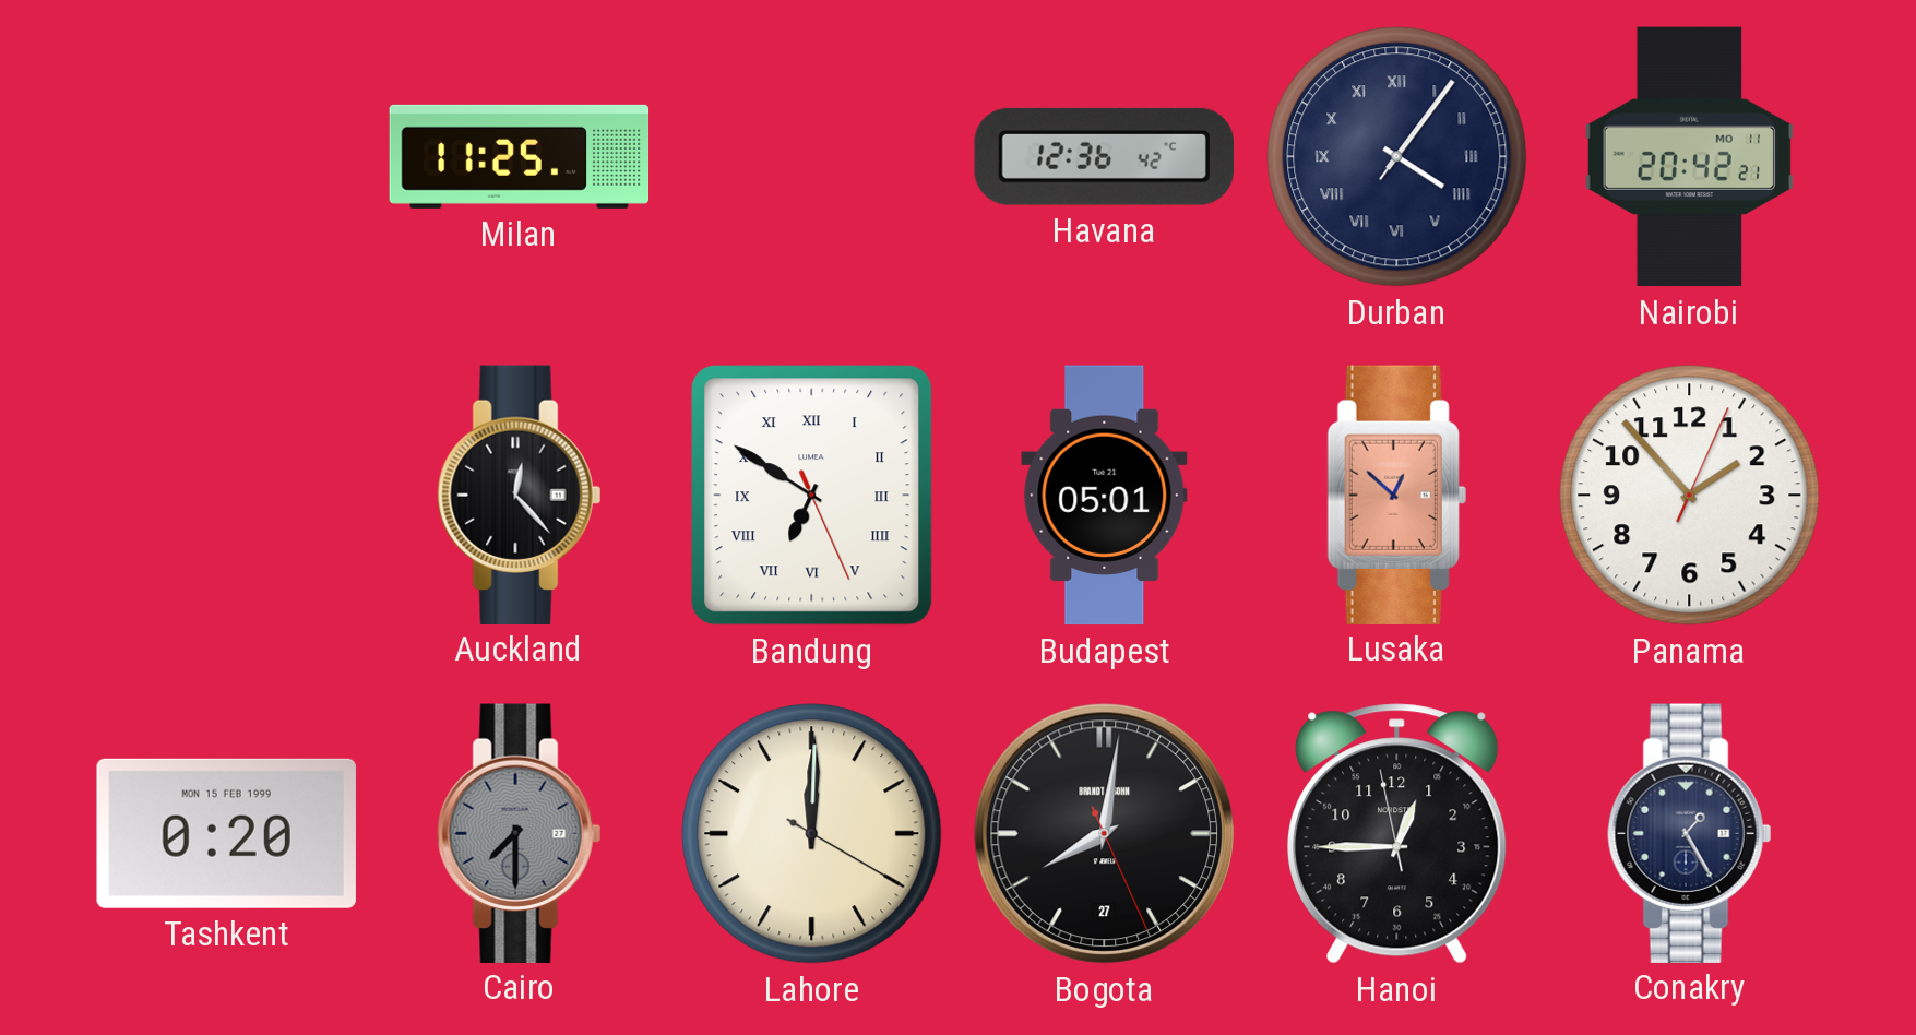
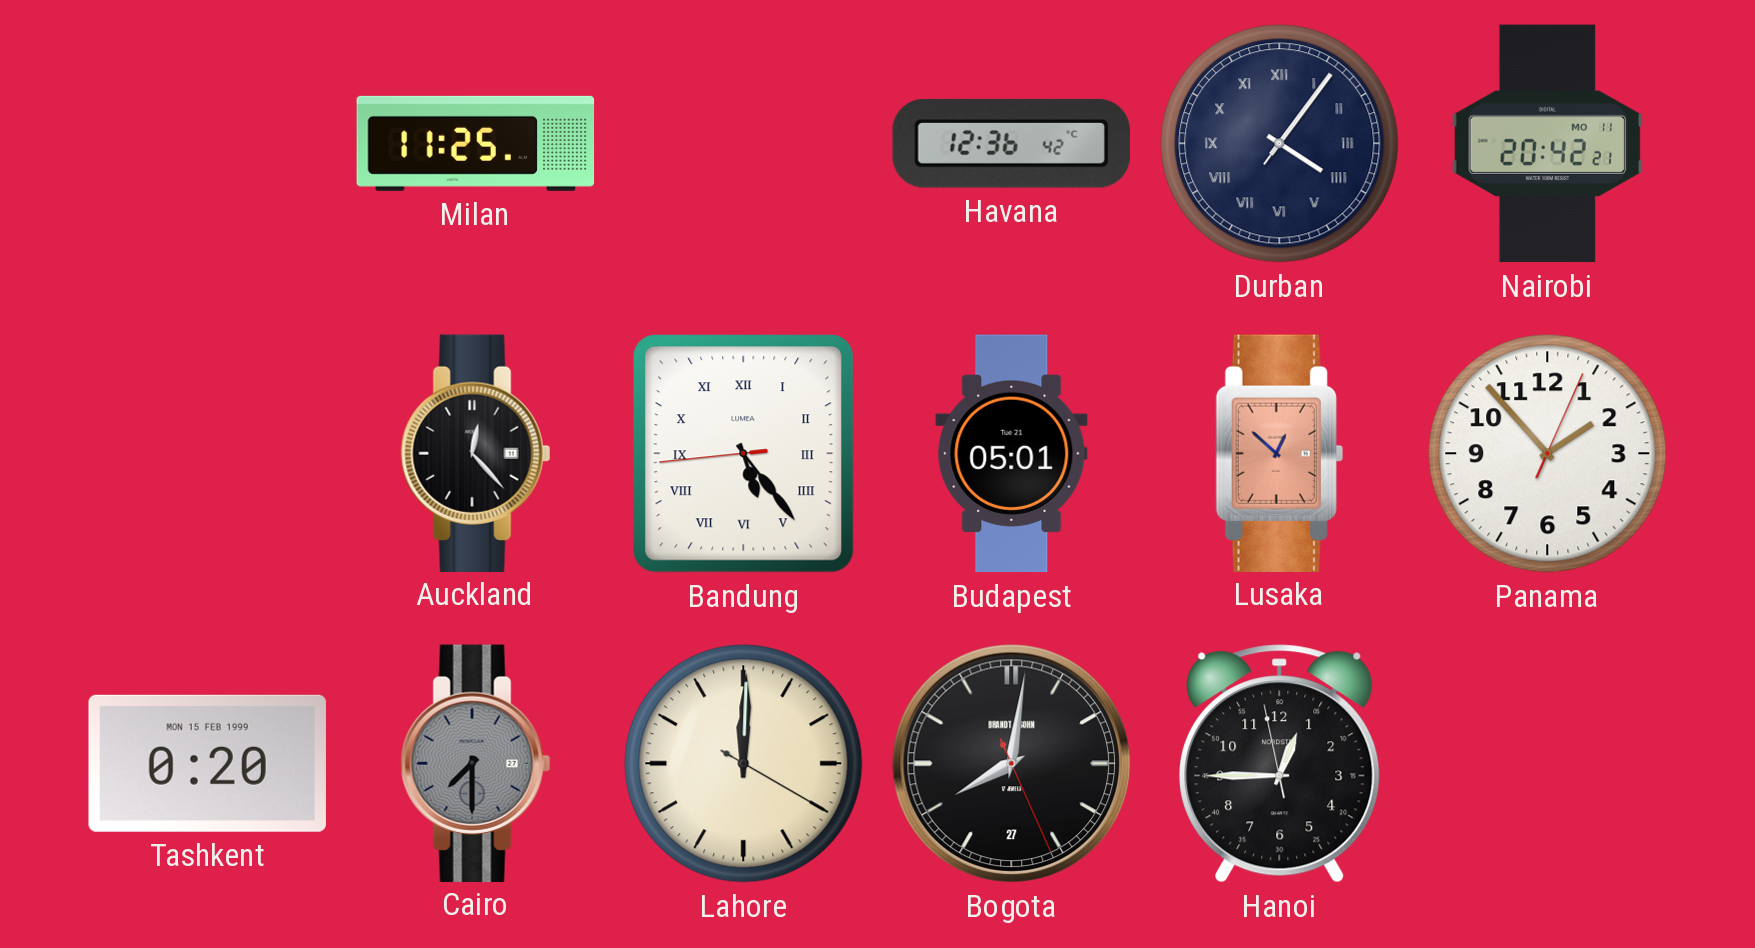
Bandung: 6:50 -> 5:23
Conakry: 1:25 -> none
